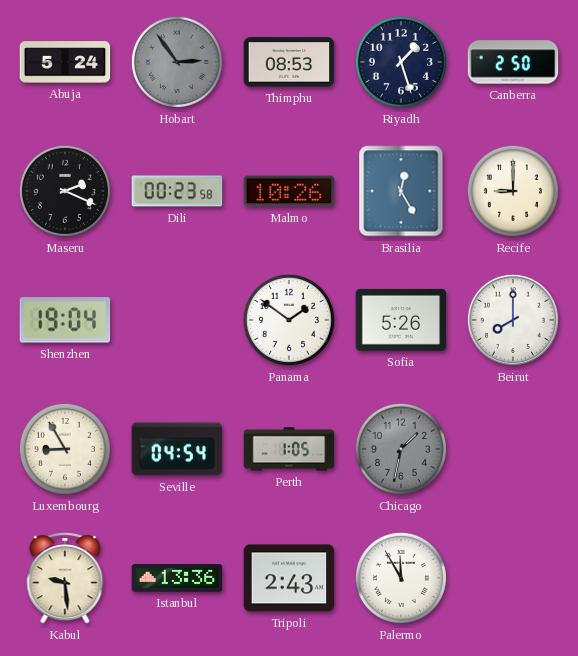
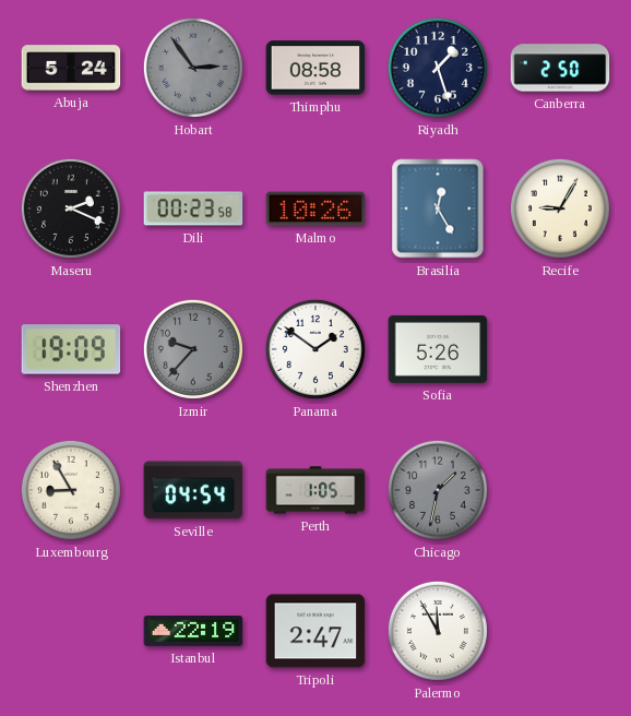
Thimphu: 08:53 -> 08:58
Recife: 9:00 -> 9:05
Shenzhen: 19:04 -> 19:09
Izmir: none -> 9:37
Beirut: 8:00 -> none
Kabul: 9:29 -> none
Istanbul: 13:36 -> 22:19
Tripoli: 2:43 -> 2:47
